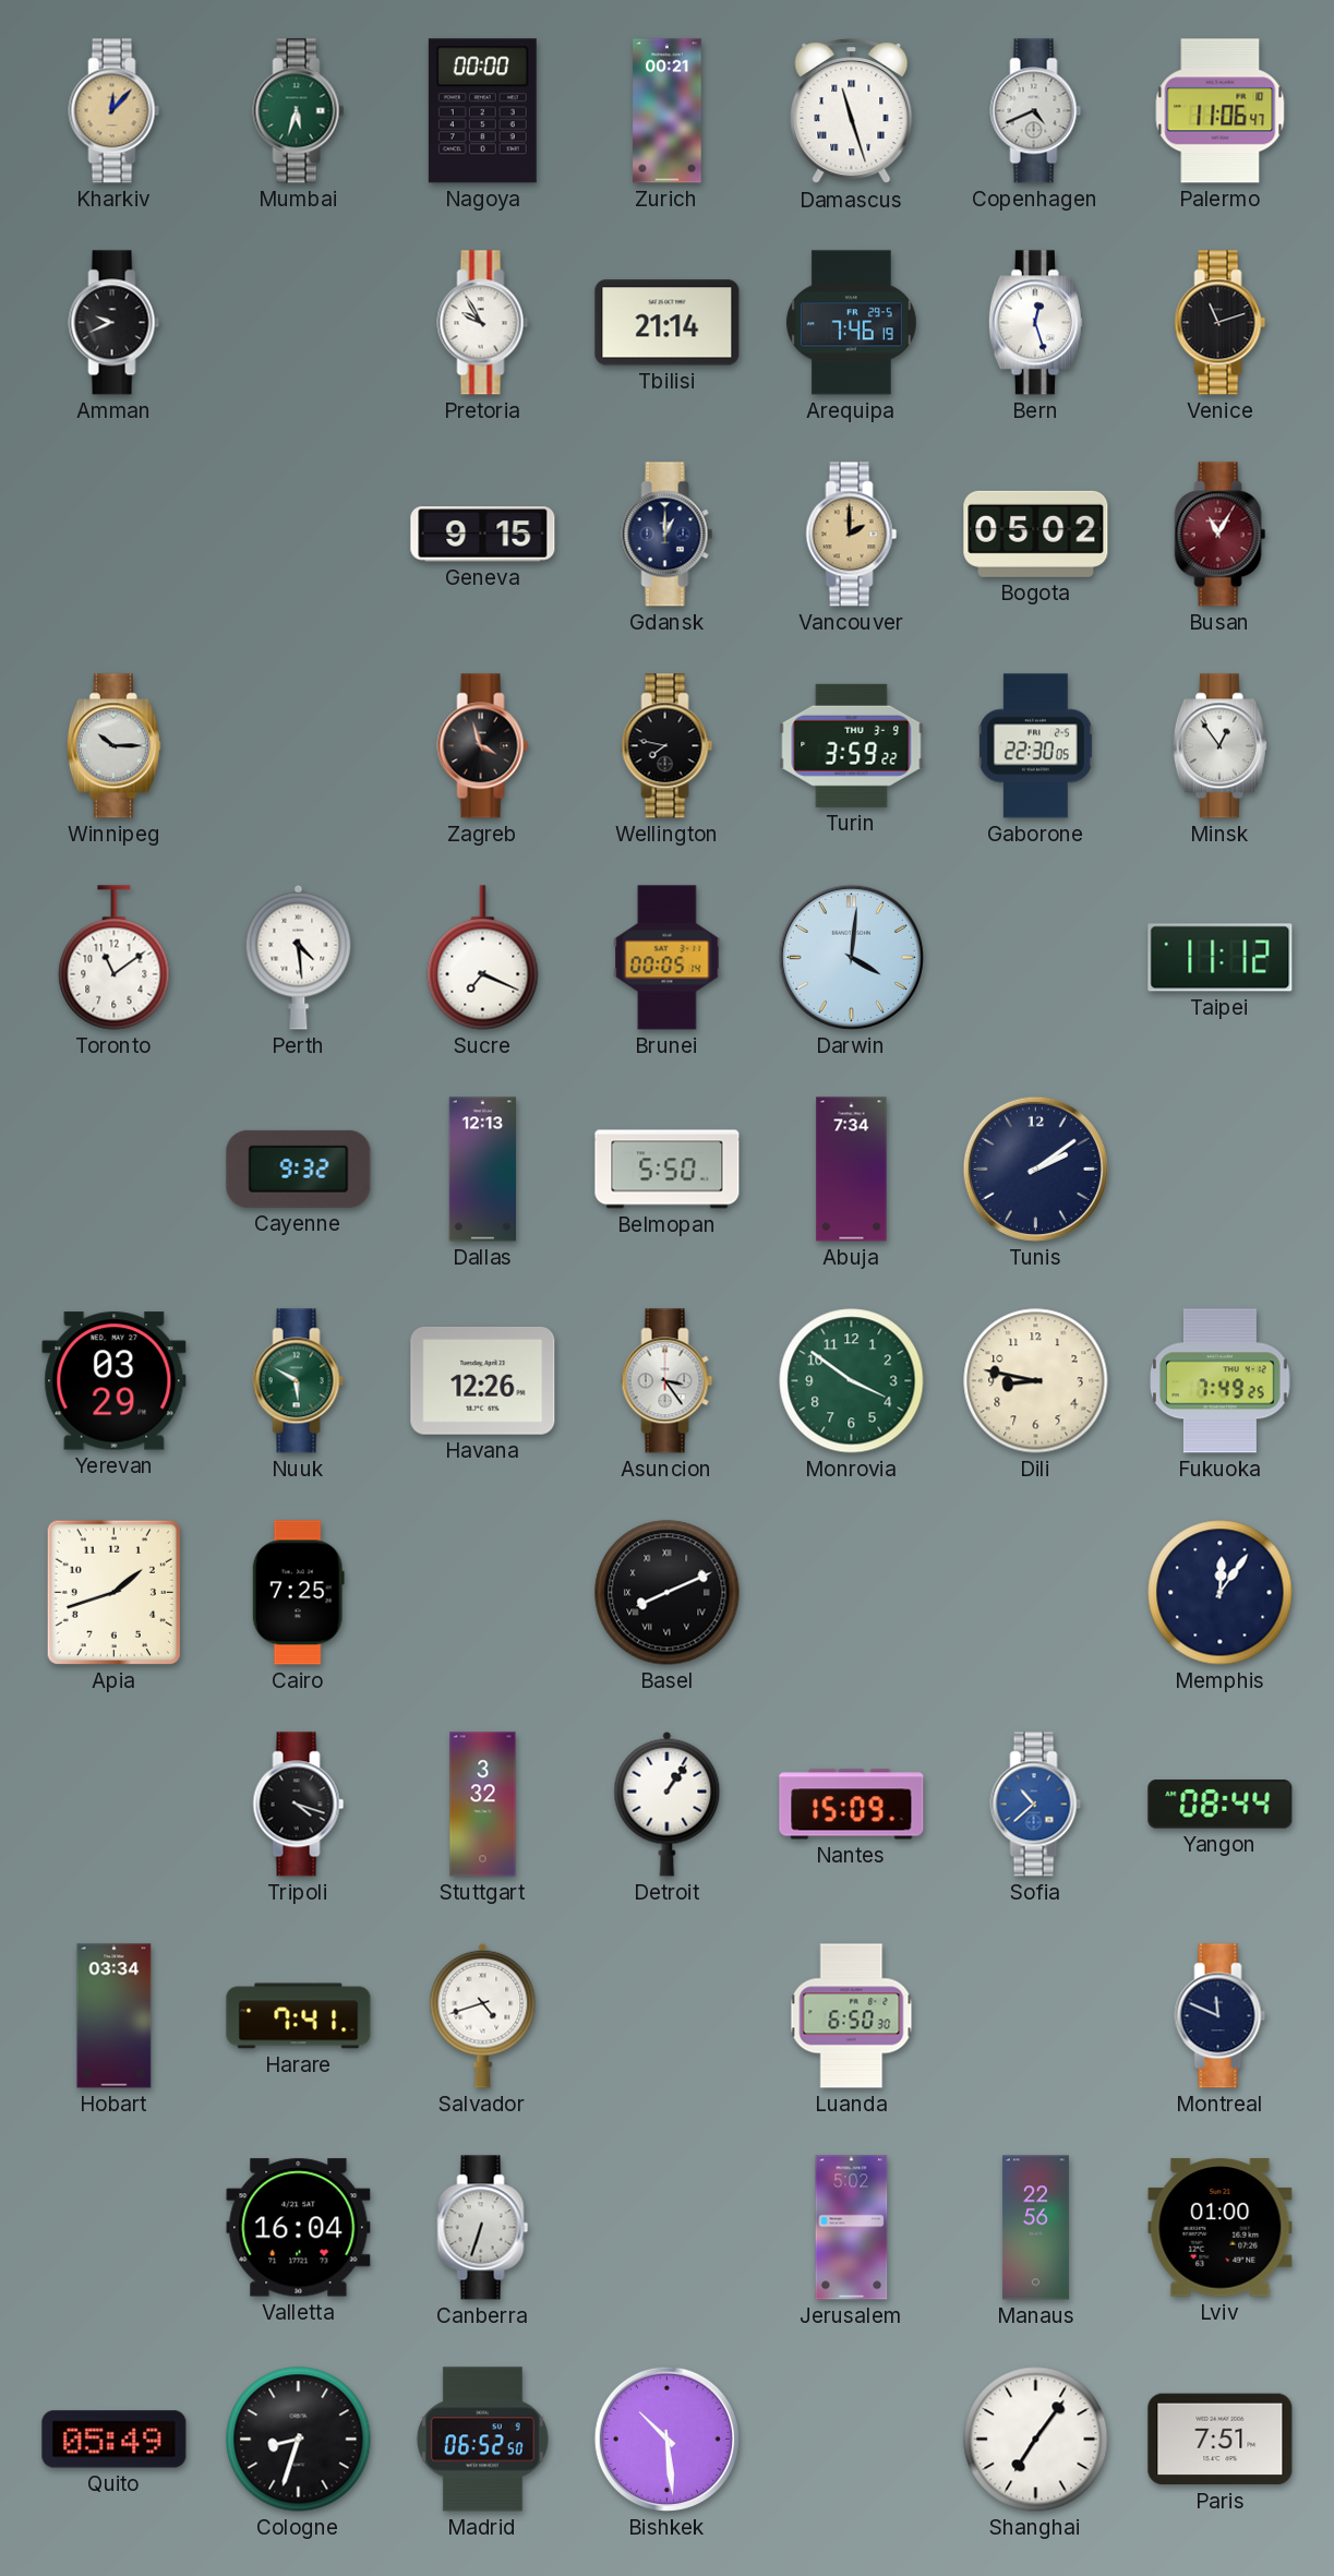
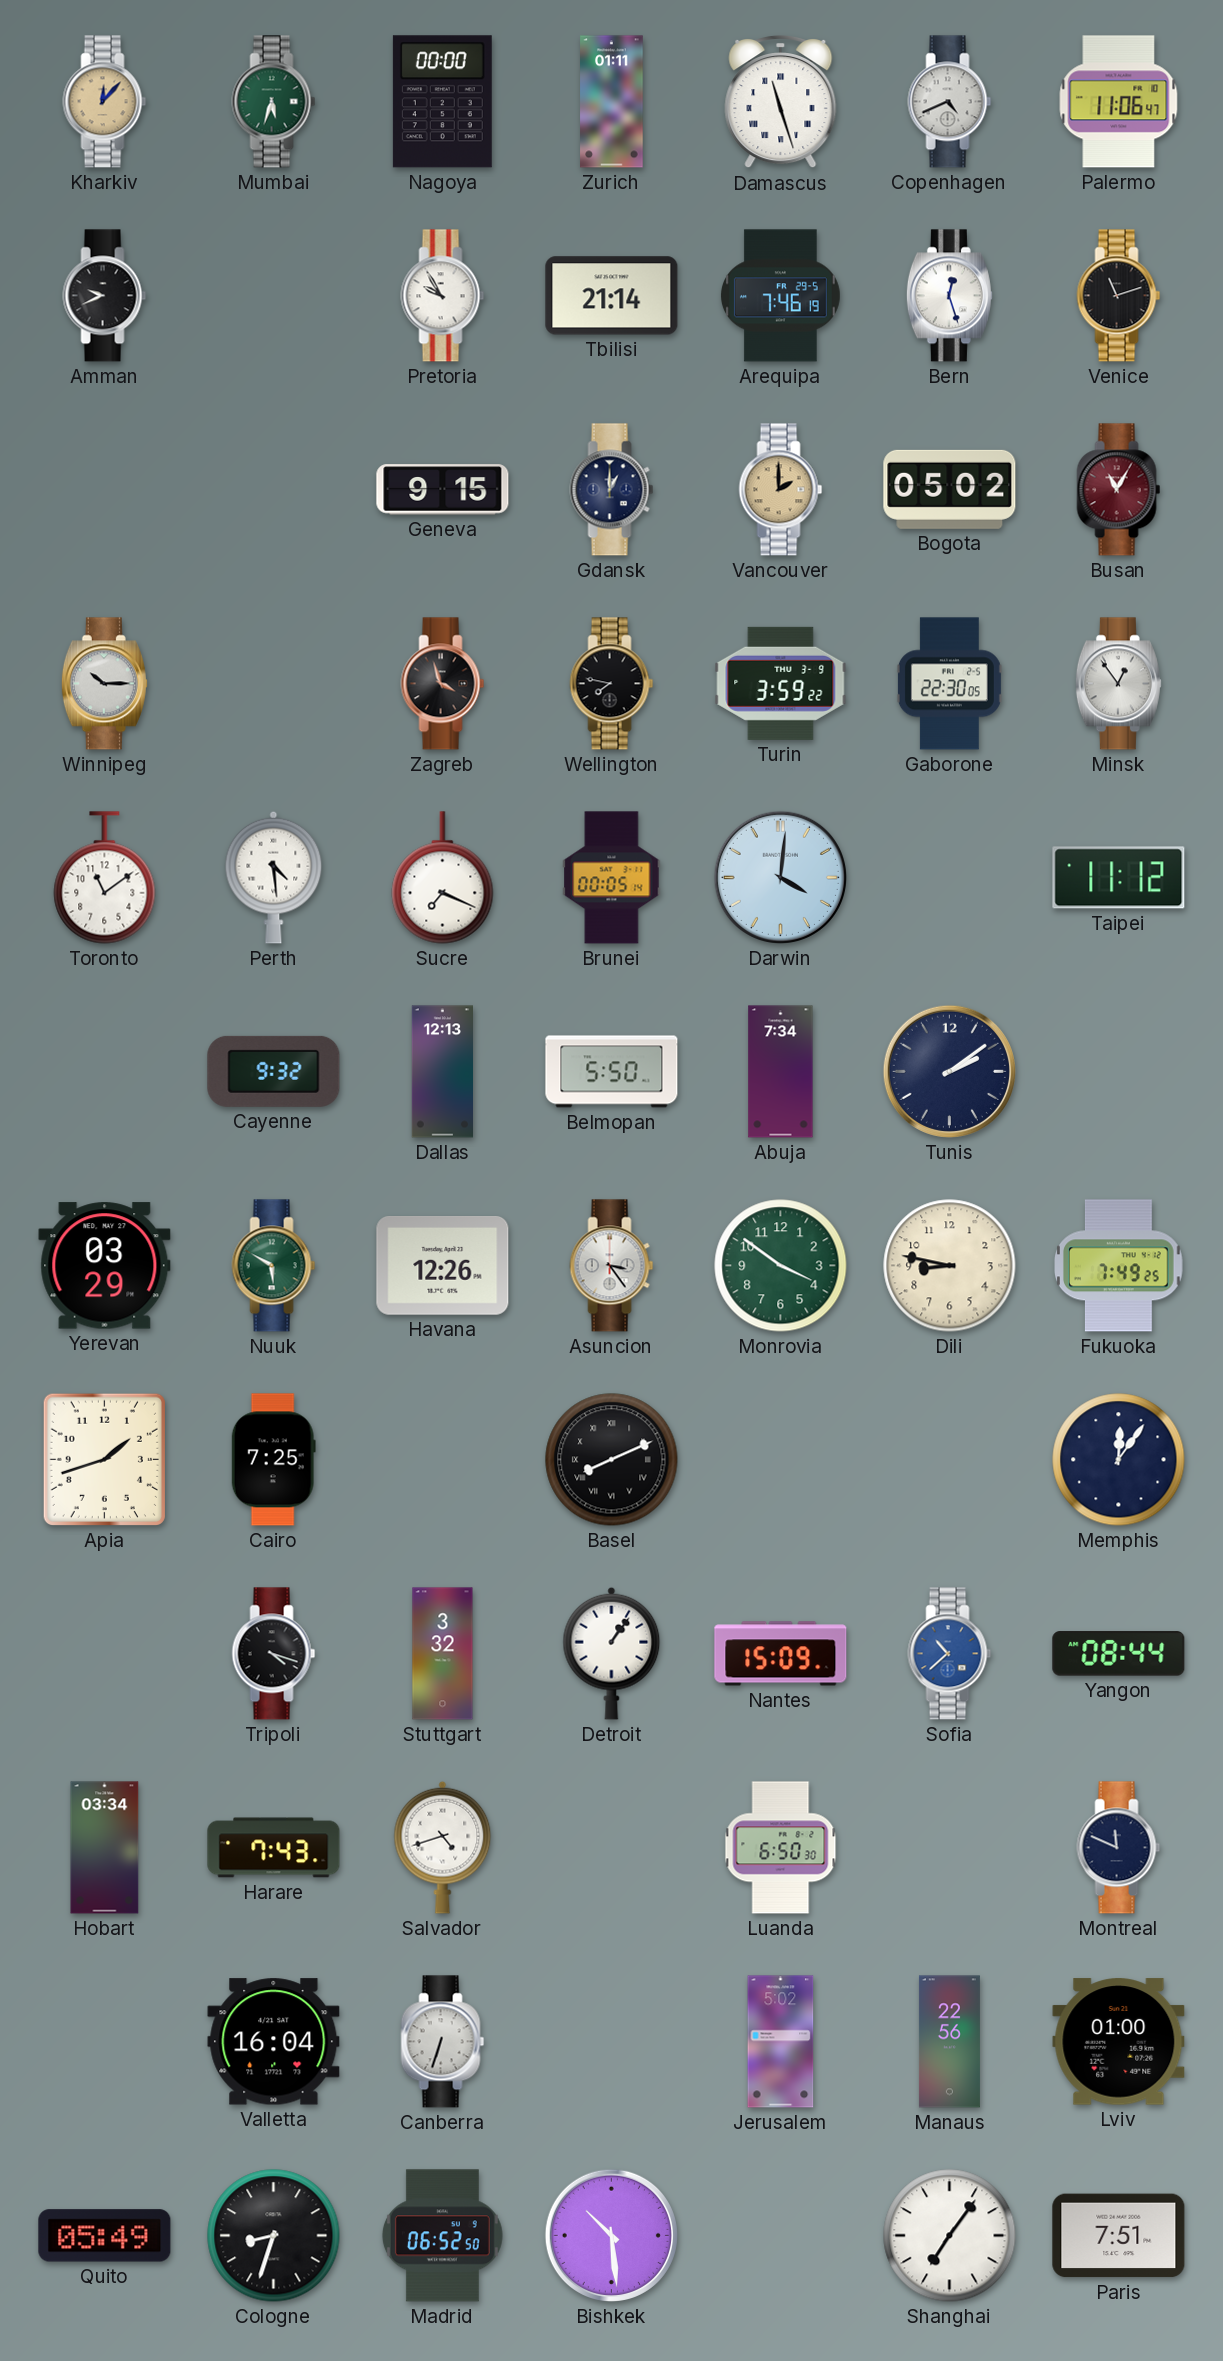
Zurich: 00:21 -> 01:11
Harare: 7:41 -> 7:43
